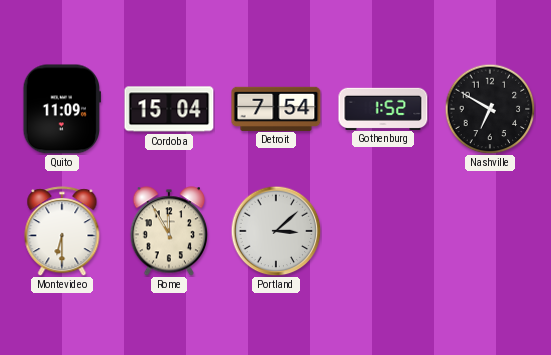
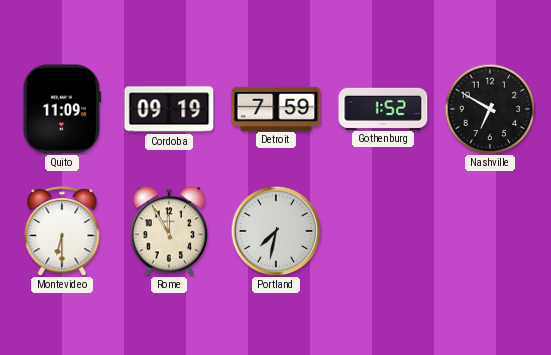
Cordoba: 15:04 -> 09:19
Detroit: 7:54 -> 7:59
Portland: 3:08 -> 7:32
